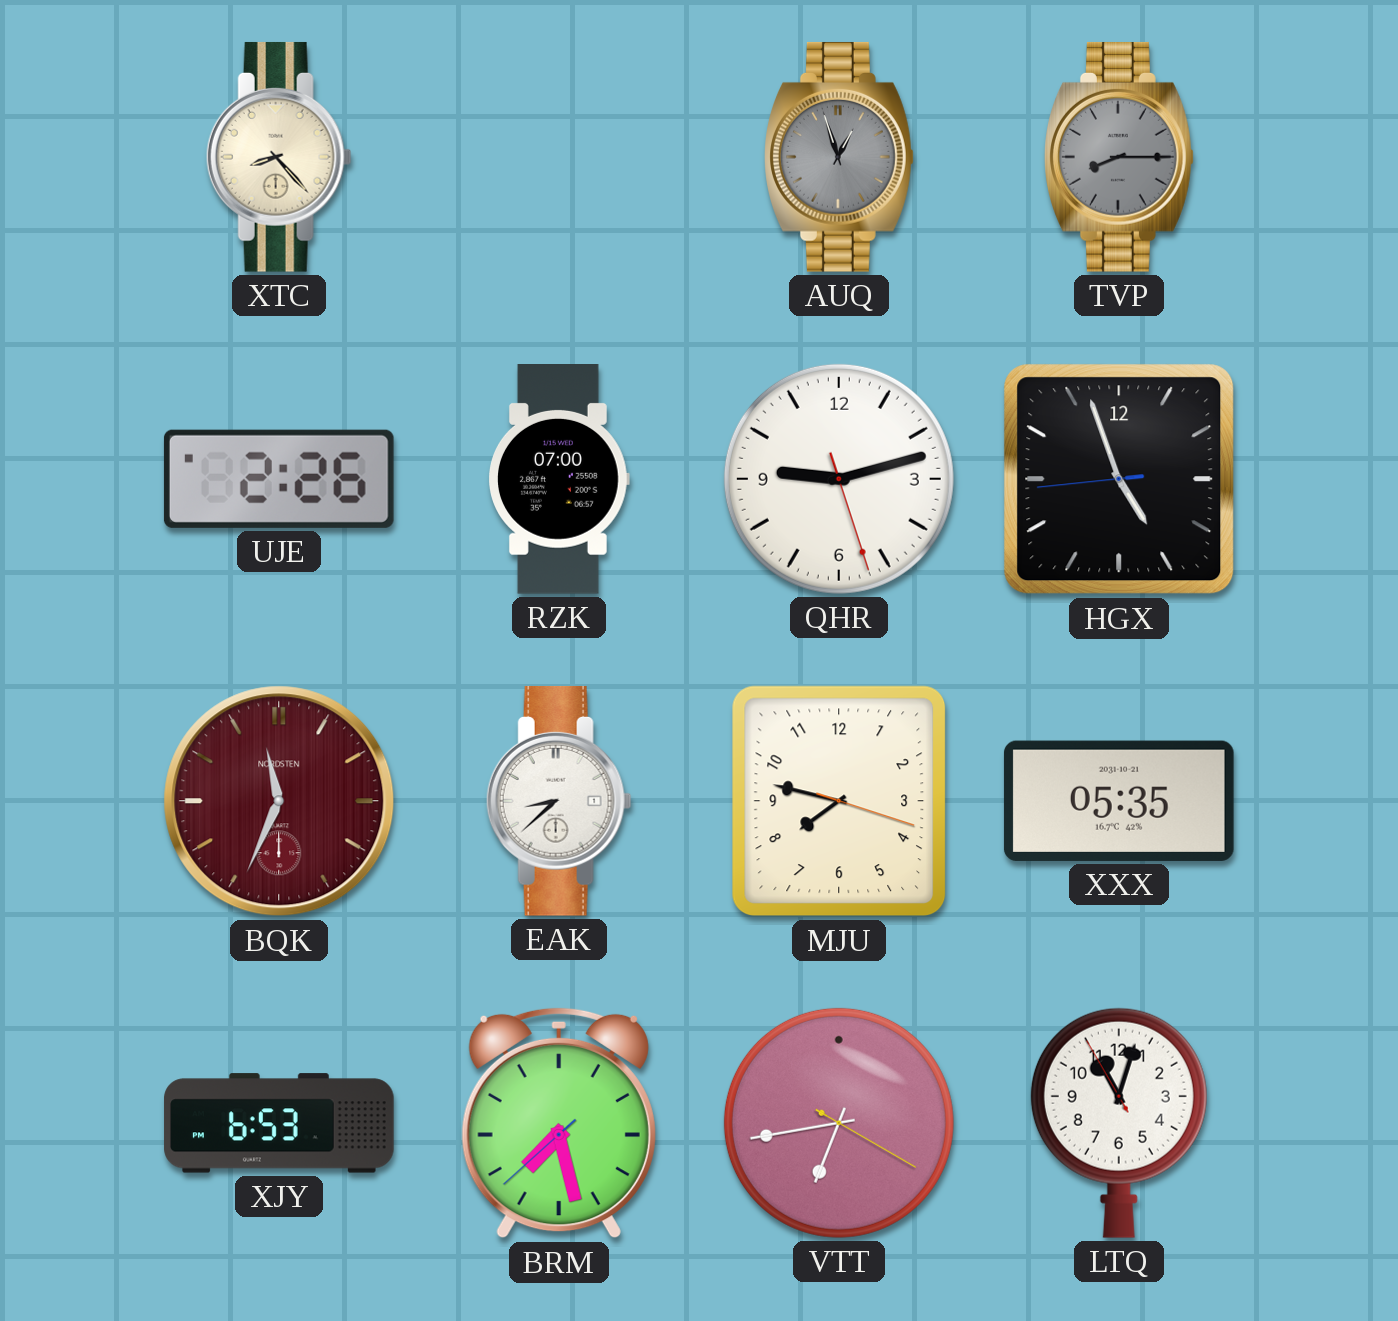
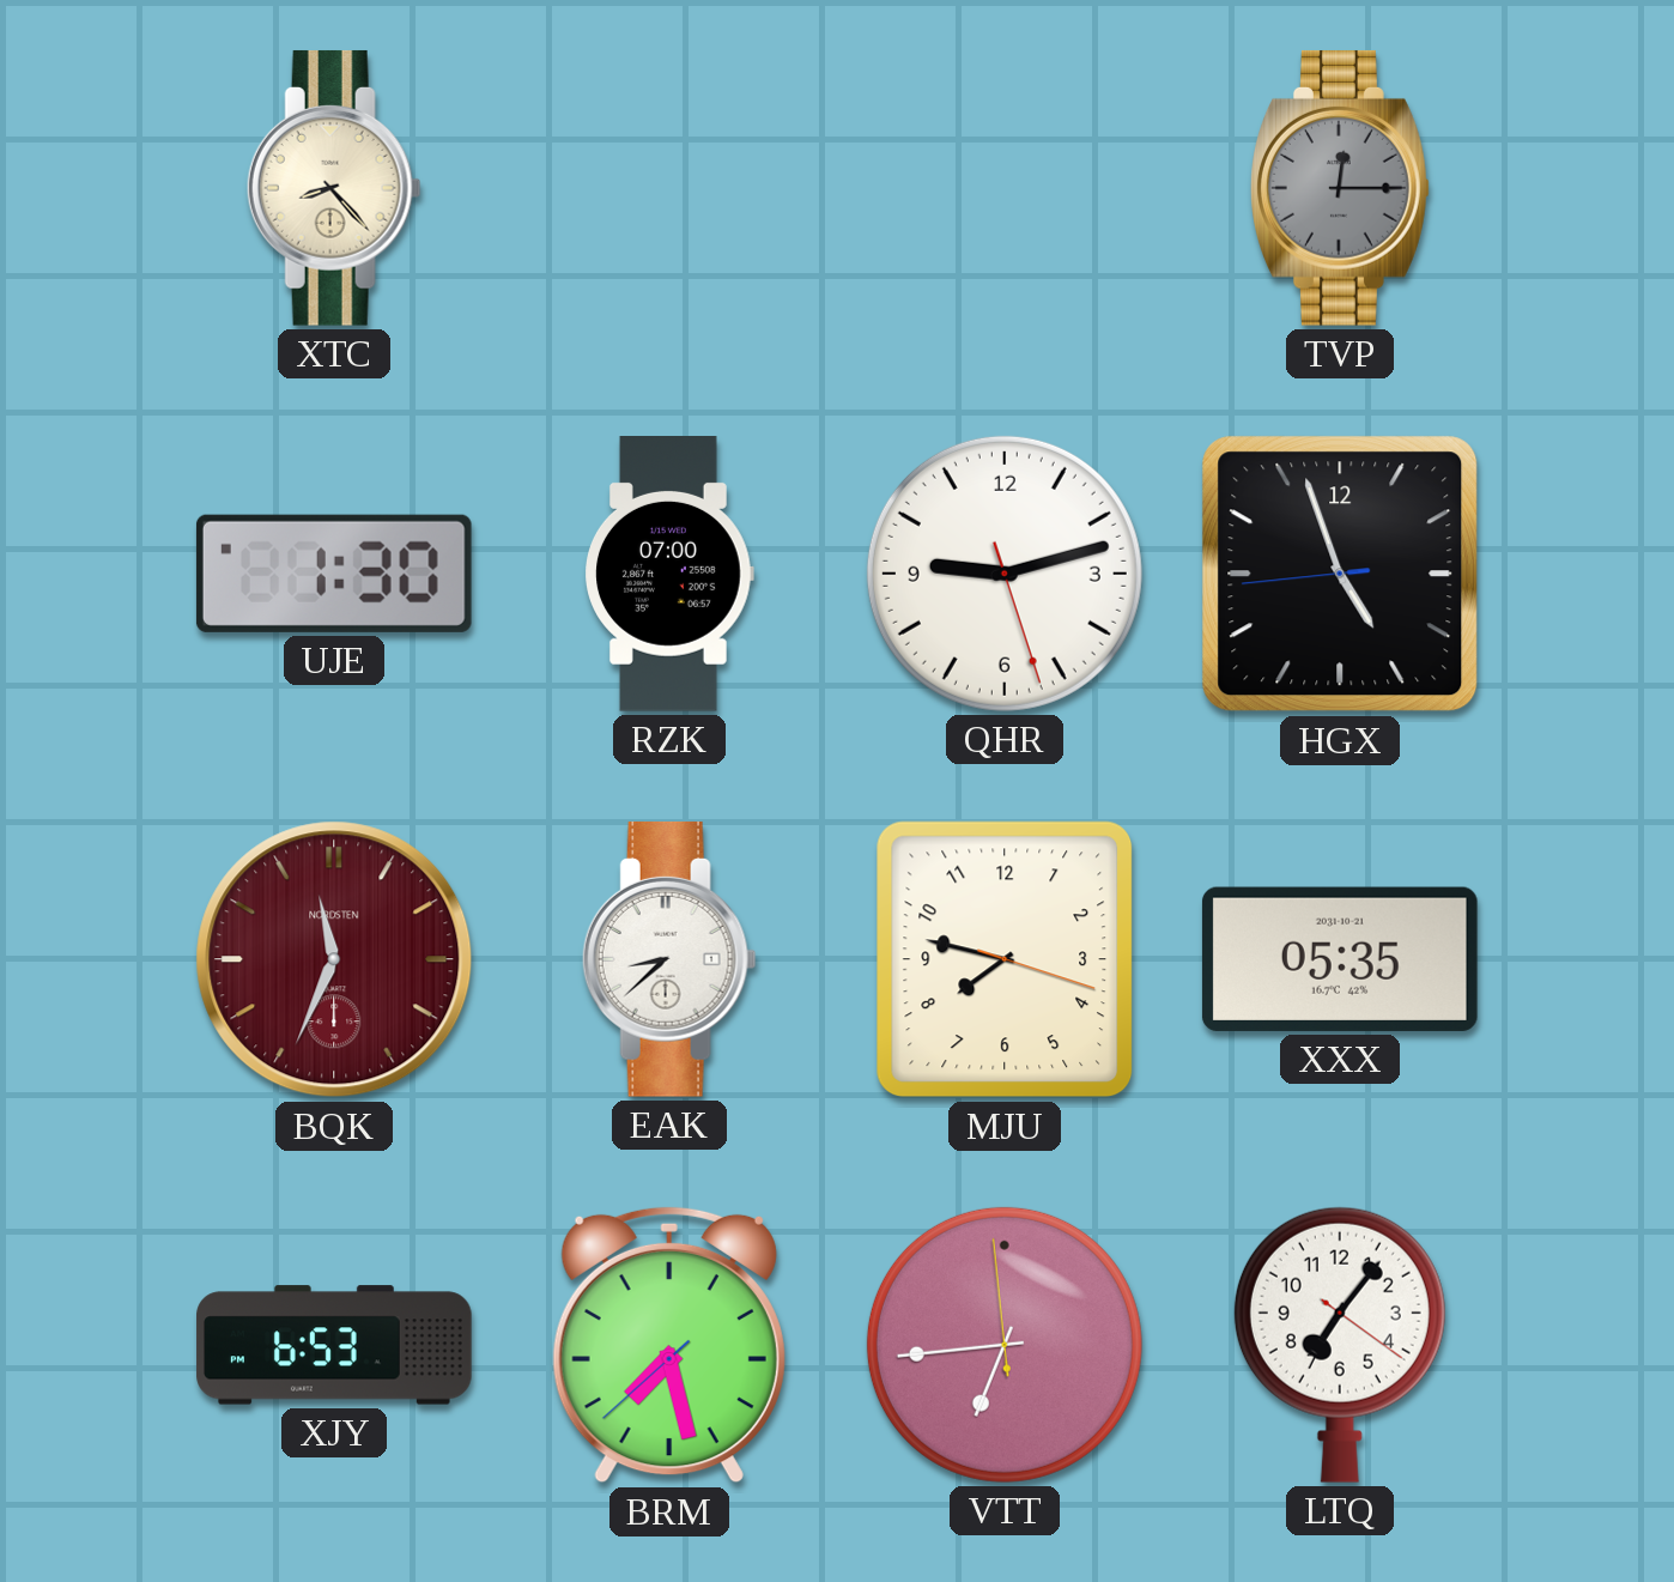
AUQ: 12:57 -> none
TVP: 8:15 -> 12:15
UJE: 2:26 -> 1:30
VTT: 6:43:20 -> 6:43:59
LTQ: 11:02 -> 7:06
